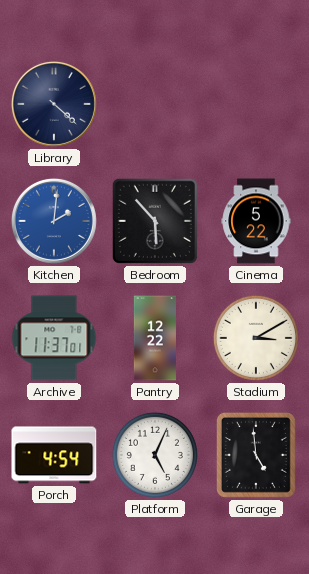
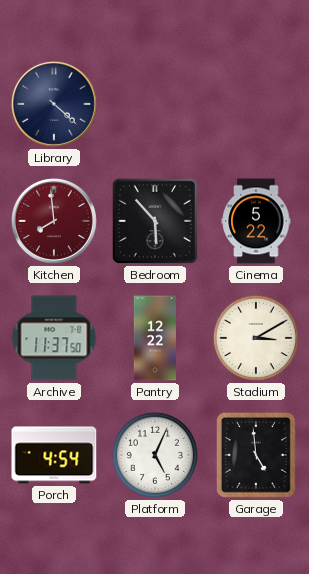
Kitchen: 2:01 -> 7:59
Kitchen dial: blue -> burgundy
Archive: 11:37:01 -> 11:37:50
